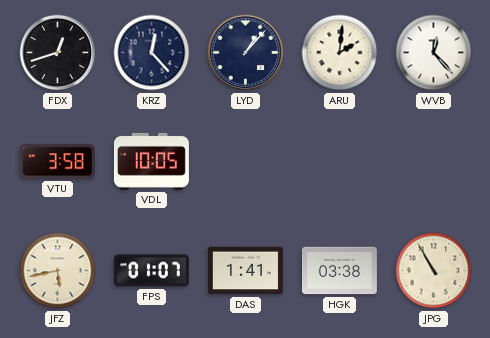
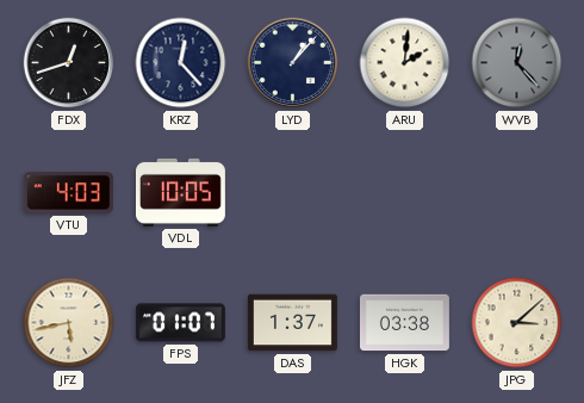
WVB dial: white -> grey
VTU: 3:58 -> 4:03
DAS: 1:41 -> 1:37
JPG: 10:55 -> 3:08
